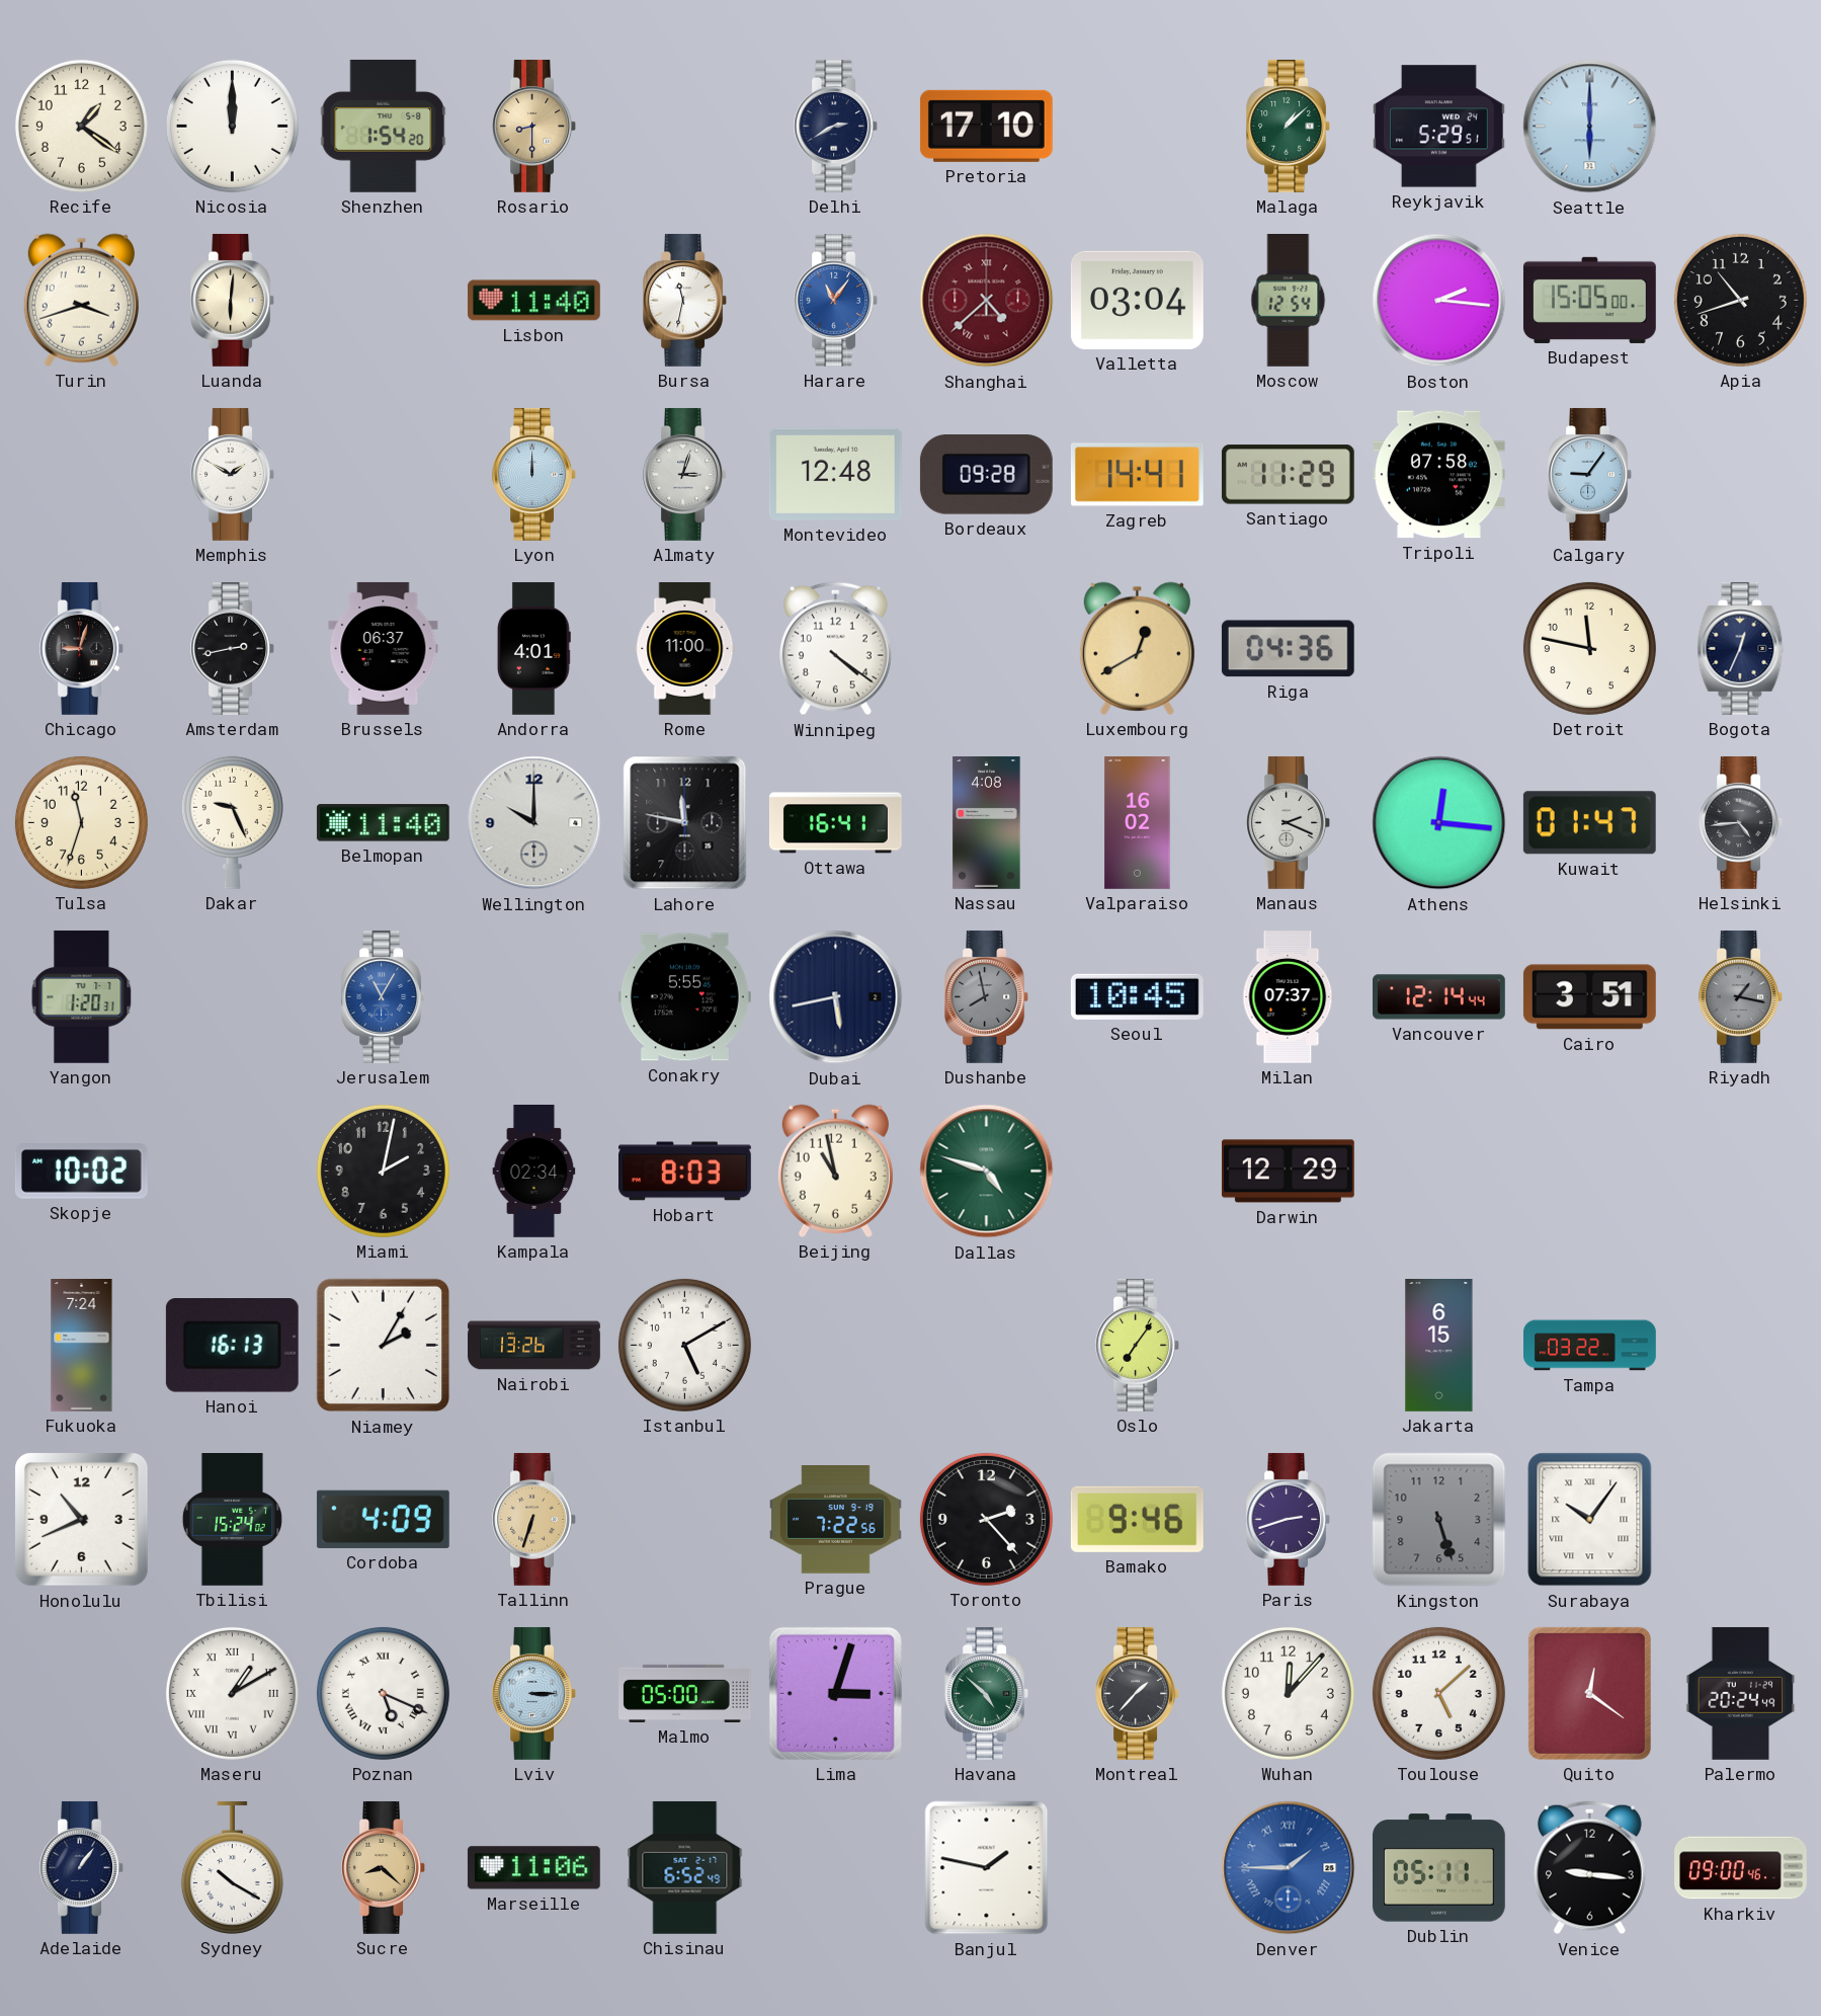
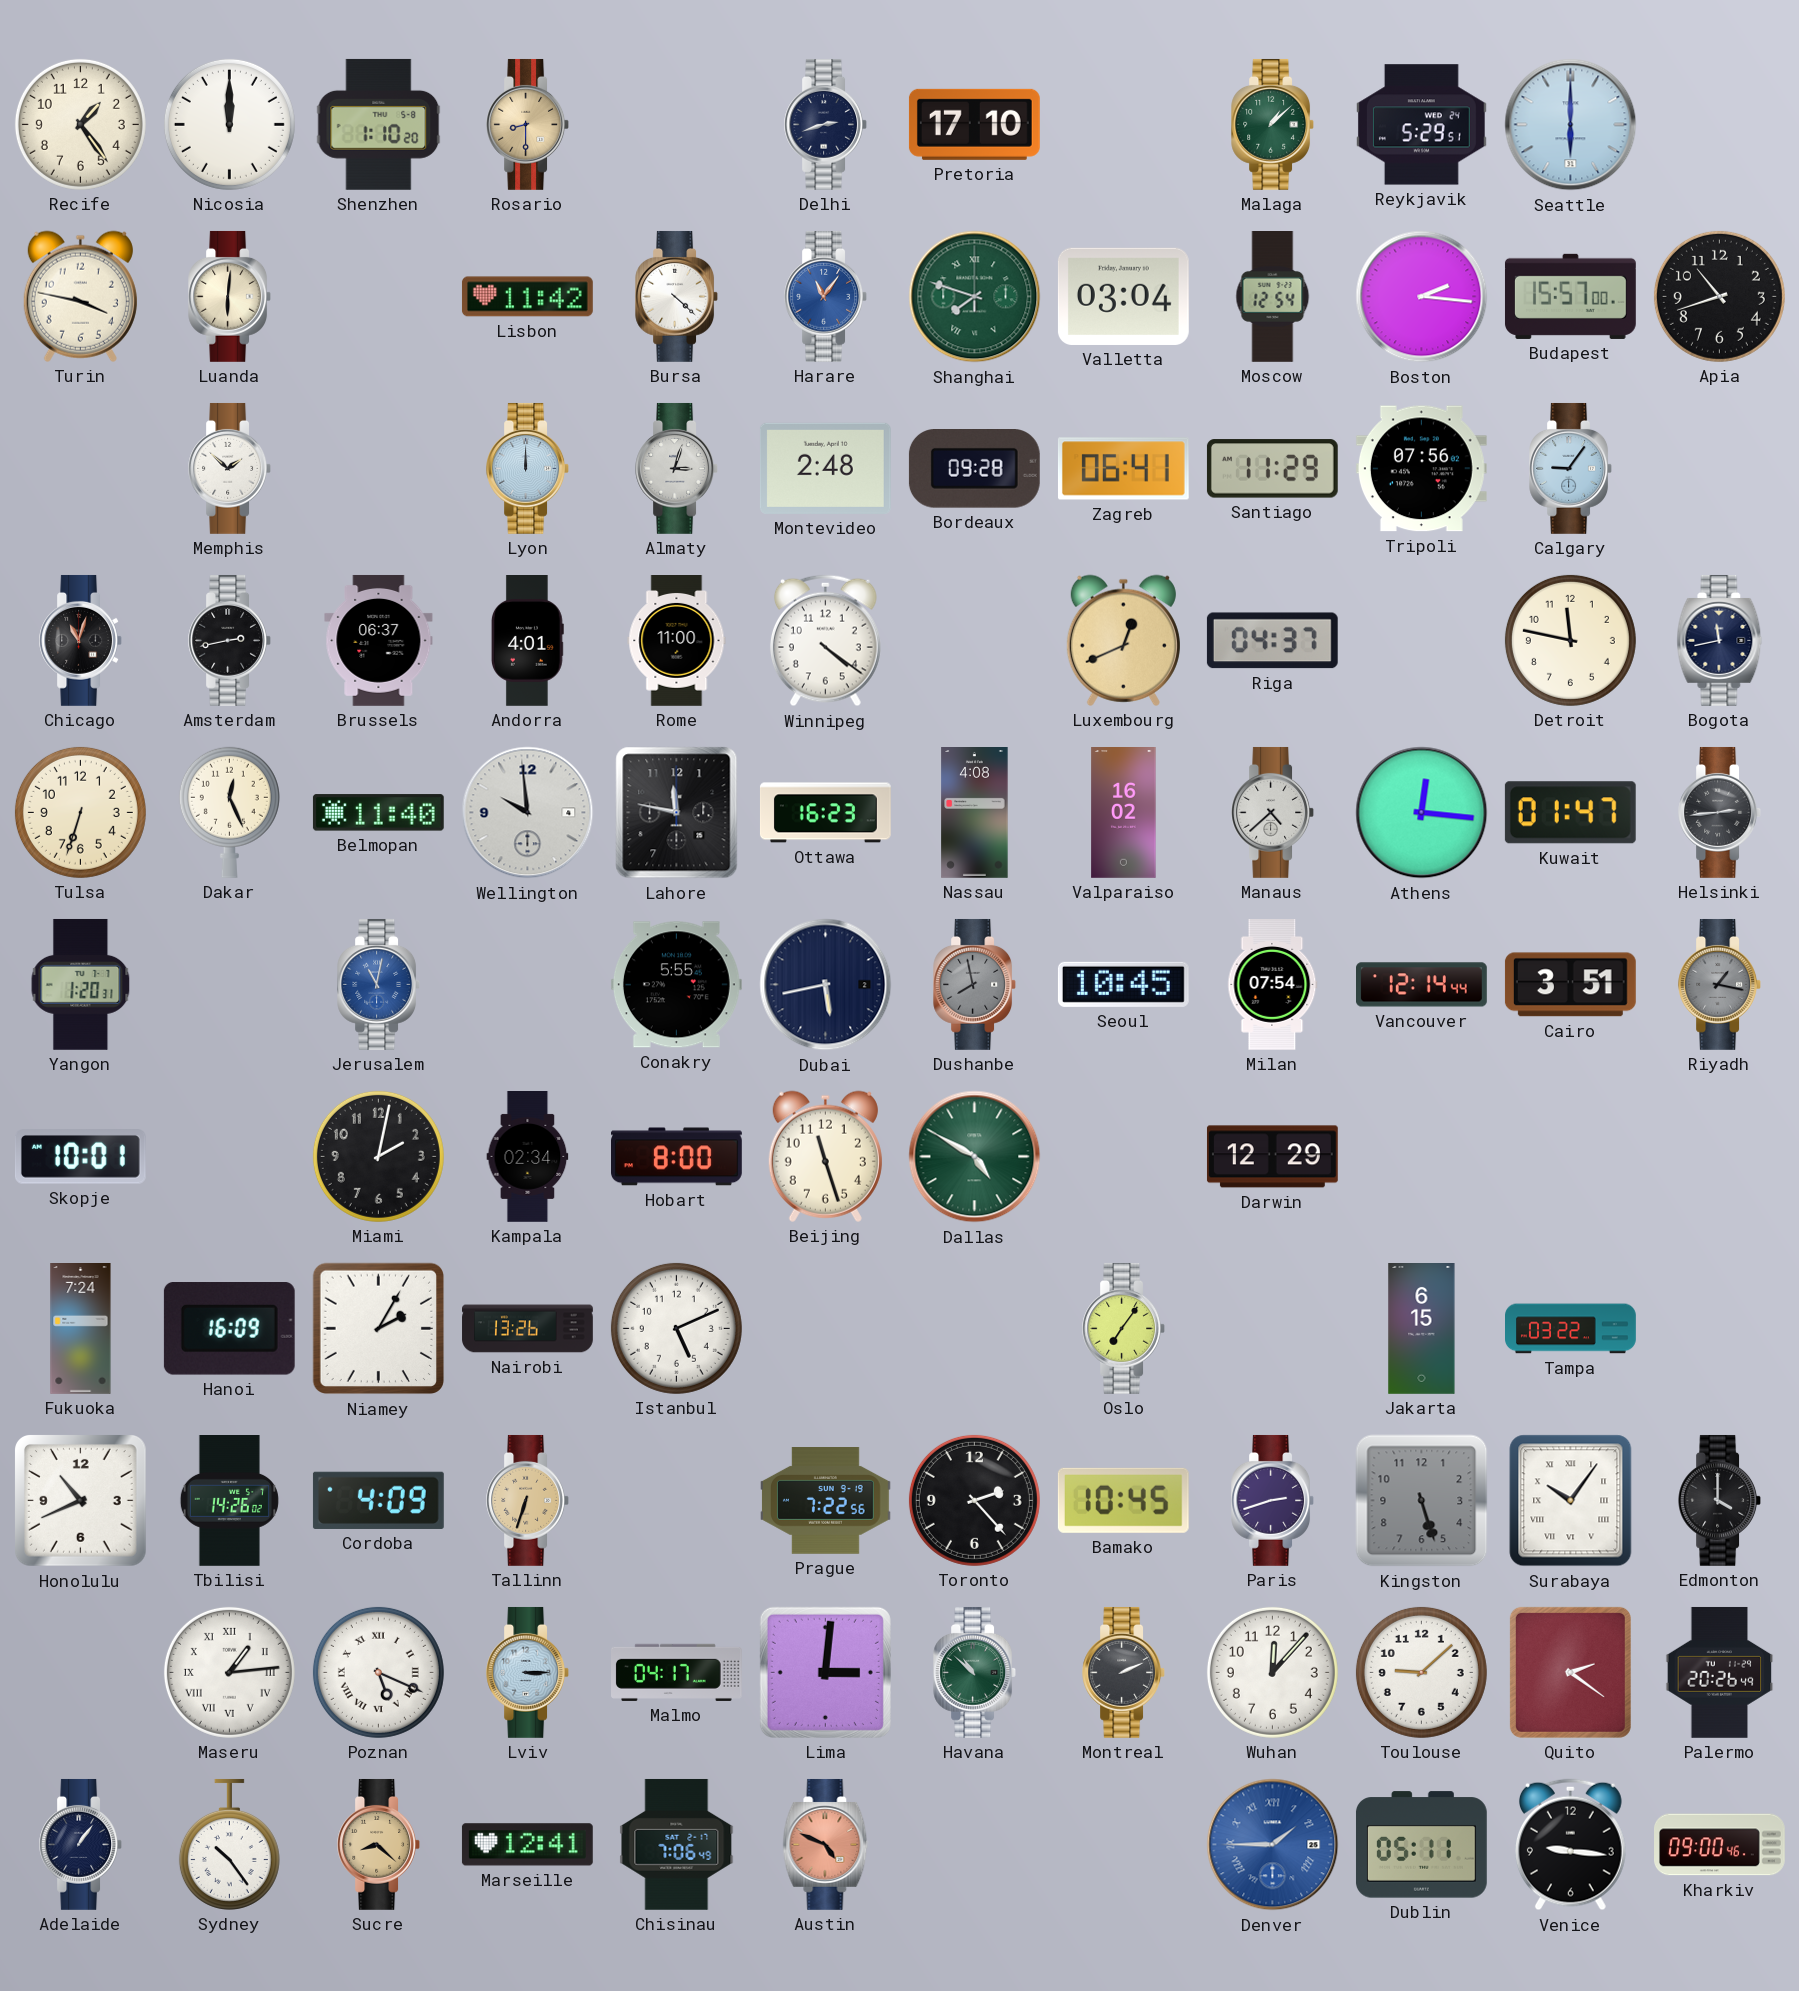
Recife: 1:21 -> 1:24
Shenzhen: 1:54 -> 1:10
Delhi: 2:40 -> 2:42
Turin: 3:42 -> 3:47
Lisbon: 11:40 -> 11:42
Bursa: 11:32 -> 4:22
Shanghai: 4:38 -> 7:48
Shanghai dial: burgundy -> green
Budapest: 15:05 -> 15:57
Memphis: 1:50 -> 1:52
Montevideo: 12:48 -> 2:48
Zagreb: 14:41 -> 06:41
Tripoli: 07:58 -> 07:56
Chicago: 9:03 -> 11:03
Luxembourg: 12:40 -> 12:41
Riga: 04:36 -> 04:37
Bogota: 12:34 -> 11:43
Tulsa: 11:33 -> 6:33
Dakar: 9:26 -> 12:26
Wellington: 10:00 -> 9:59
Ottawa: 16:41 -> 16:23
Manaus: 2:19 -> 4:38
Helsinki: 4:44 -> 2:44
Jerusalem: 11:05 -> 11:02
Milan: 07:37 -> 07:54
Skopje: 10:02 -> 10:01
Hobart: 8:03 -> 8:00
Beijing: 10:58 -> 11:27
Dallas: 4:48 -> 4:50
Hanoi: 16:13 -> 16:09
Istanbul: 5:10 -> 5:11
Tbilisi: 15:24 -> 14:26
Bamako: 9:46 -> 10:45
Edmonton: none -> 4:00
Maseru: 1:10 -> 1:14
Malmo: 05:00 -> 04:17
Lima: 3:03 -> 3:01
Havana: 4:52 -> 10:52
Montreal: 1:37 -> 2:11
Toulouse: 5:08 -> 9:08
Quito: 12:21 -> 2:21
Palermo: 20:24 -> 20:26
Sydney: 10:20 -> 10:24
Marseille: 11:06 -> 12:41
Chisinau: 6:52 -> 7:06
Austin: none -> 4:49
Banjul: 1:47 -> none
